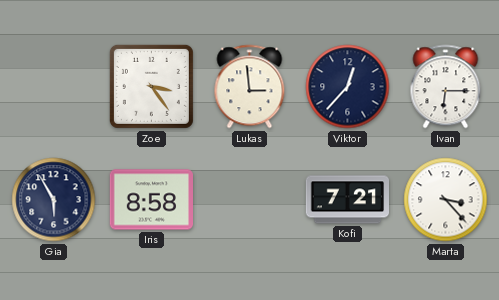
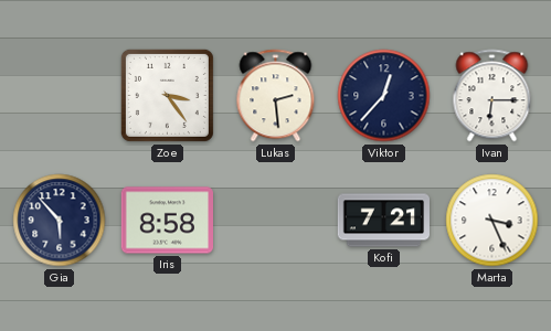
Lukas: 2:59 -> 2:29
Gia: 5:55 -> 5:53
Marta: 3:23 -> 3:26
